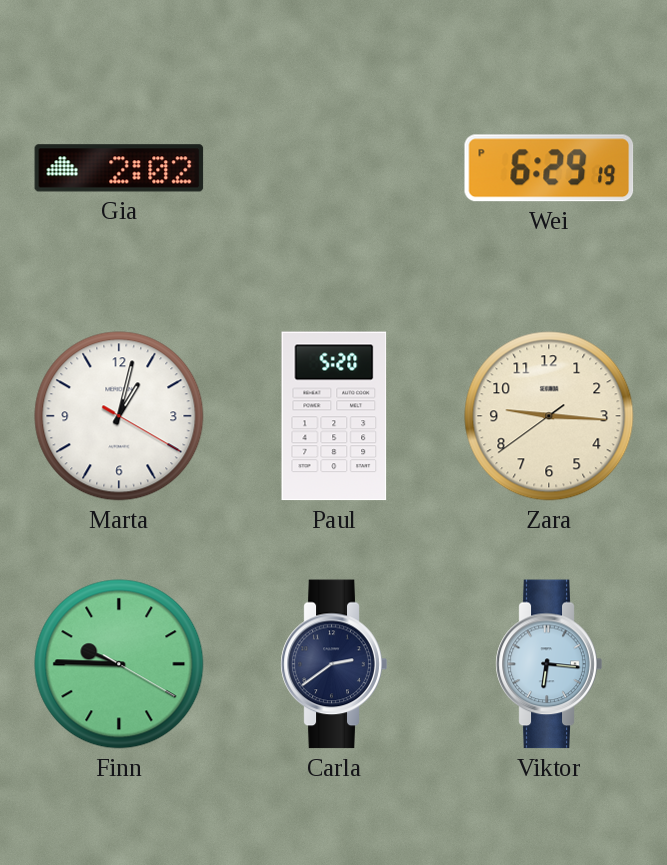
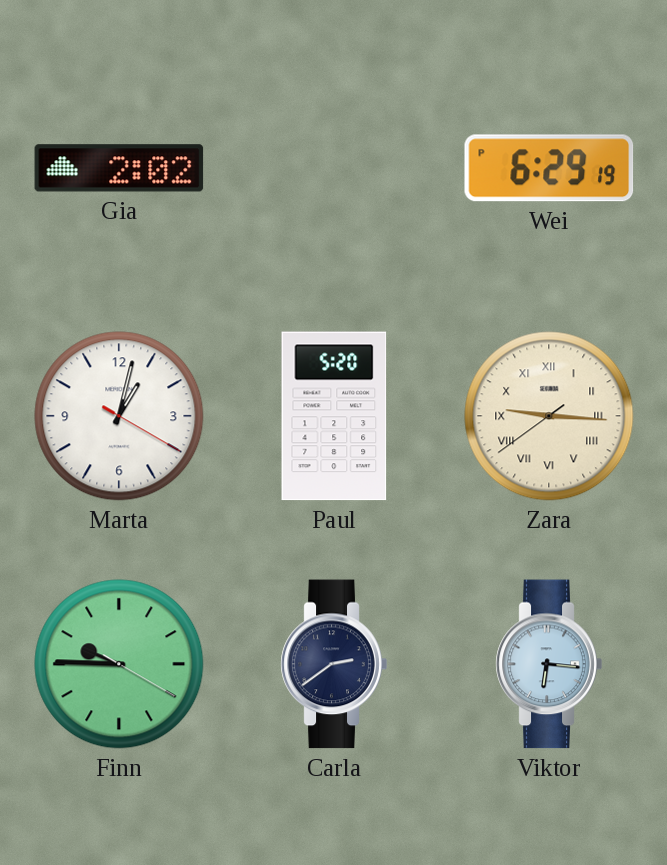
Zara numerals: Arabic -> Roman
